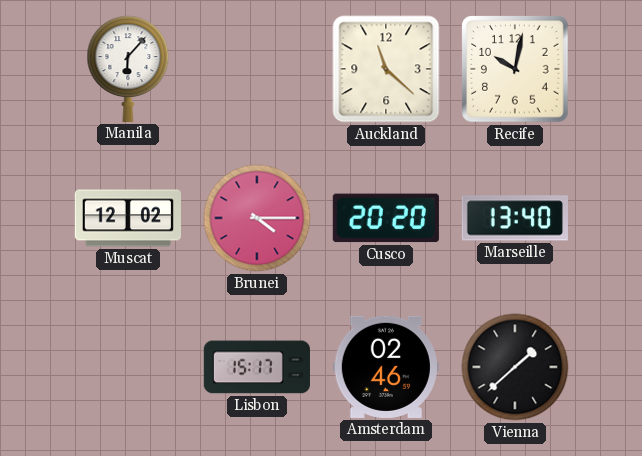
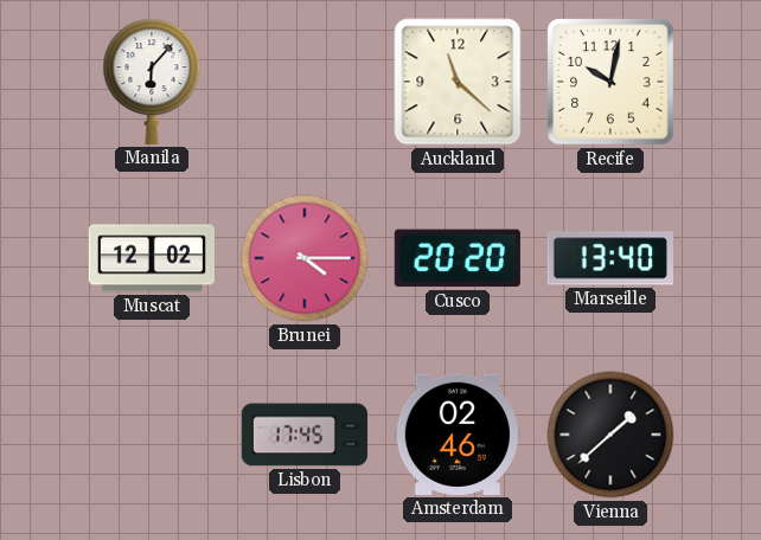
Lisbon: 15:17 -> 17:45
